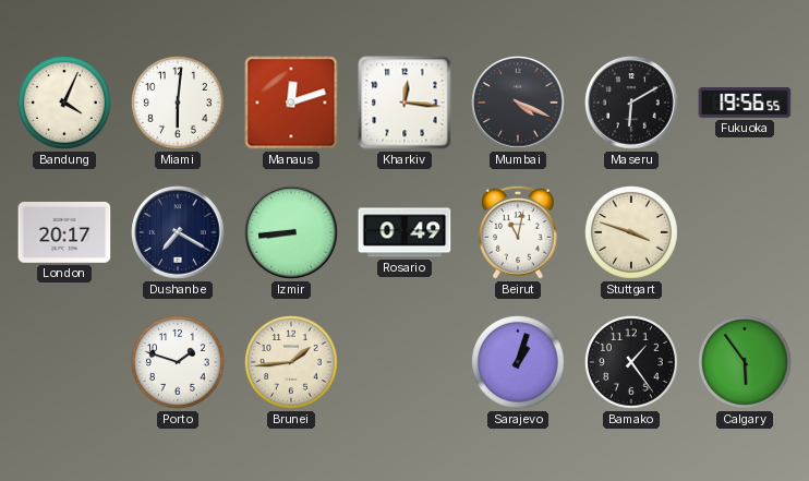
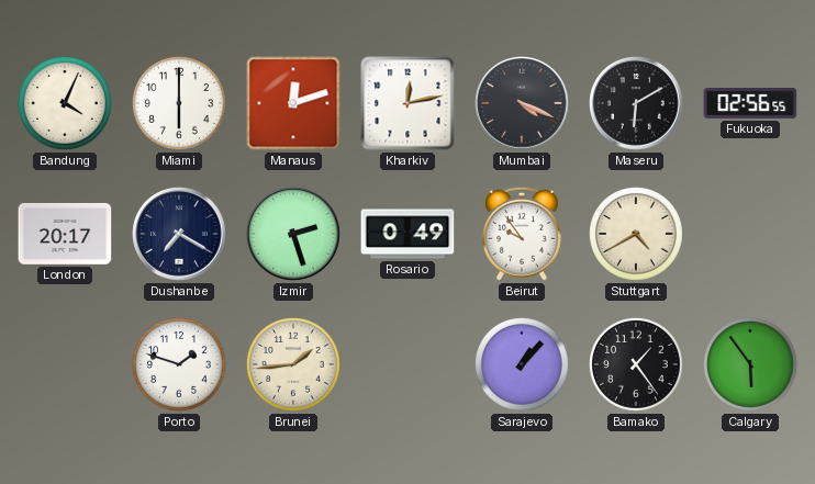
Miami: 6:01 -> 6:00
Kharkiv: 12:16 -> 12:13
Fukuoka: 19:56 -> 02:56
Izmir: 8:44 -> 2:27
Beirut: 11:02 -> 9:54
Stuttgart: 3:48 -> 4:40
Sarajevo: 1:03 -> 1:07
